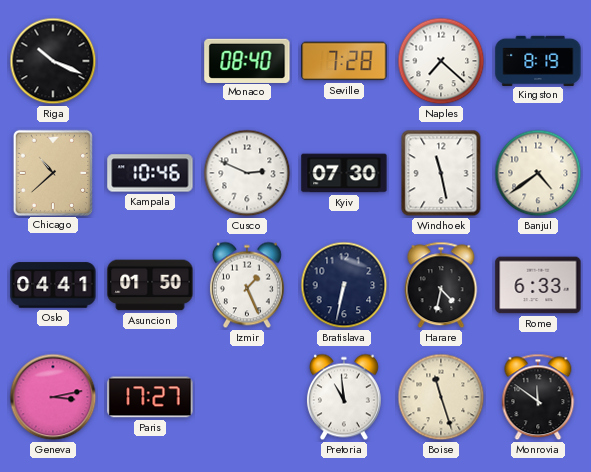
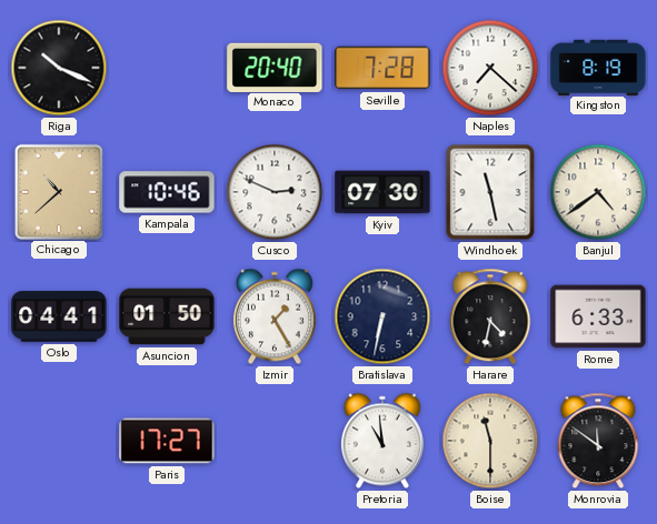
Monaco: 08:40 -> 20:40
Izmir: 1:26 -> 1:25
Geneva: 3:13 -> none
Boise: 11:27 -> 11:30
